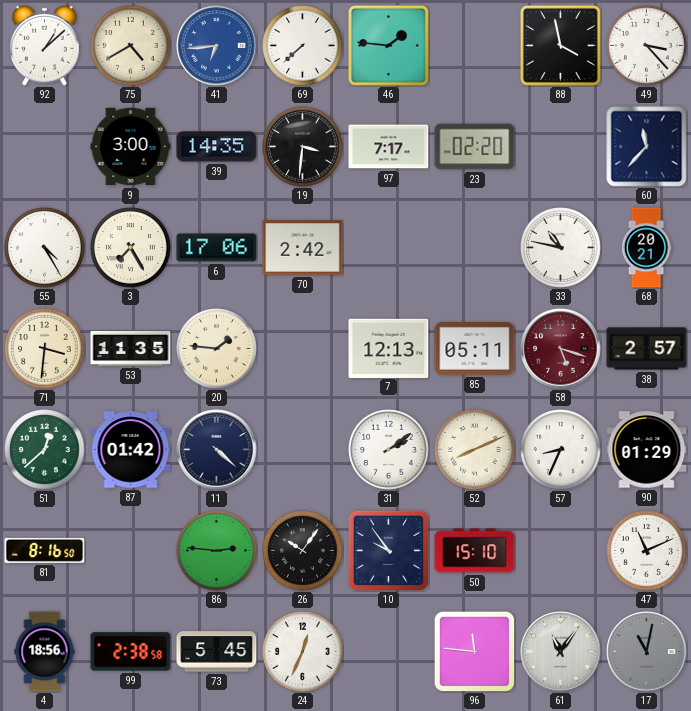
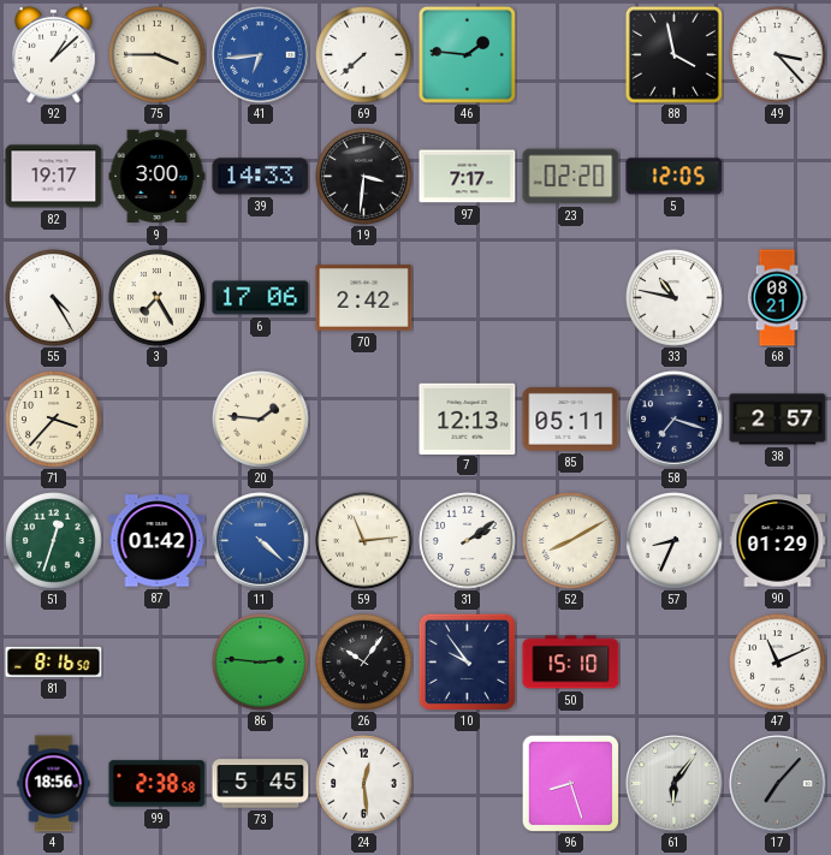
75: 4:40 -> 3:45
82: none -> 19:17
39: 14:35 -> 14:33
5: none -> 12:05
60: 11:37 -> none
68: 20:21 -> 08:21
71: 3:31 -> 3:37
53: 11:35 -> none
58: 5:18 -> 7:18
58 dial: burgundy -> navy
51: 12:38 -> 12:33
11 dial: navy -> blue
59: none -> 11:14
52: 8:11 -> 8:10
24: 12:34 -> 12:29
96: 11:46 -> 8:27
61: 11:06 -> 6:06
17: 11:02 -> 7:07
